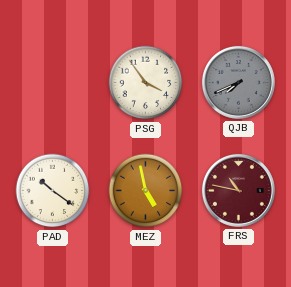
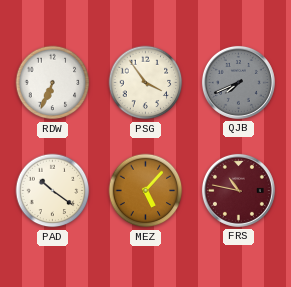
RDW: none -> 6:34
MEZ: 4:58 -> 5:07
